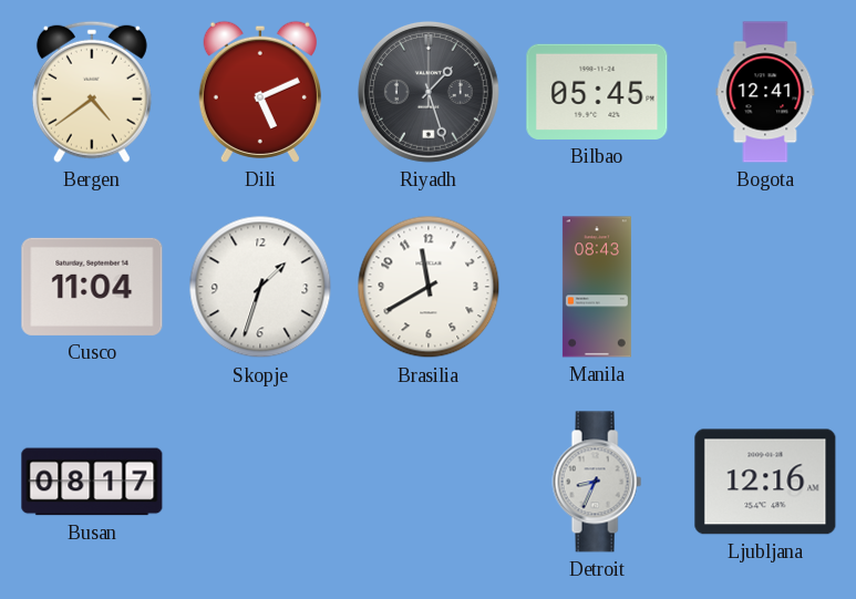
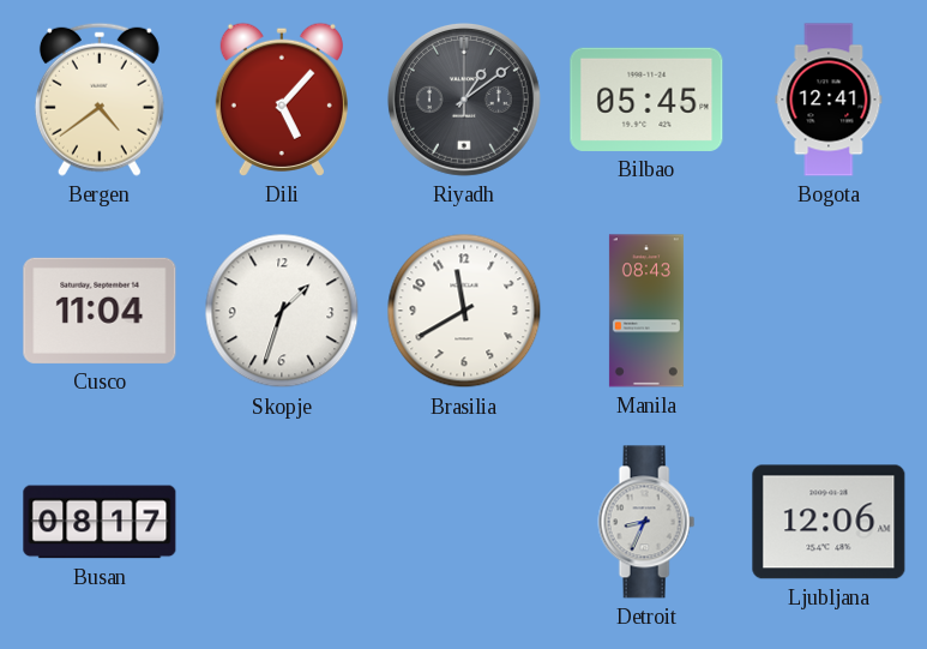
Dili: 5:11 -> 5:07
Riyadh: 1:27 -> 1:09
Ljubljana: 12:16 -> 12:06
